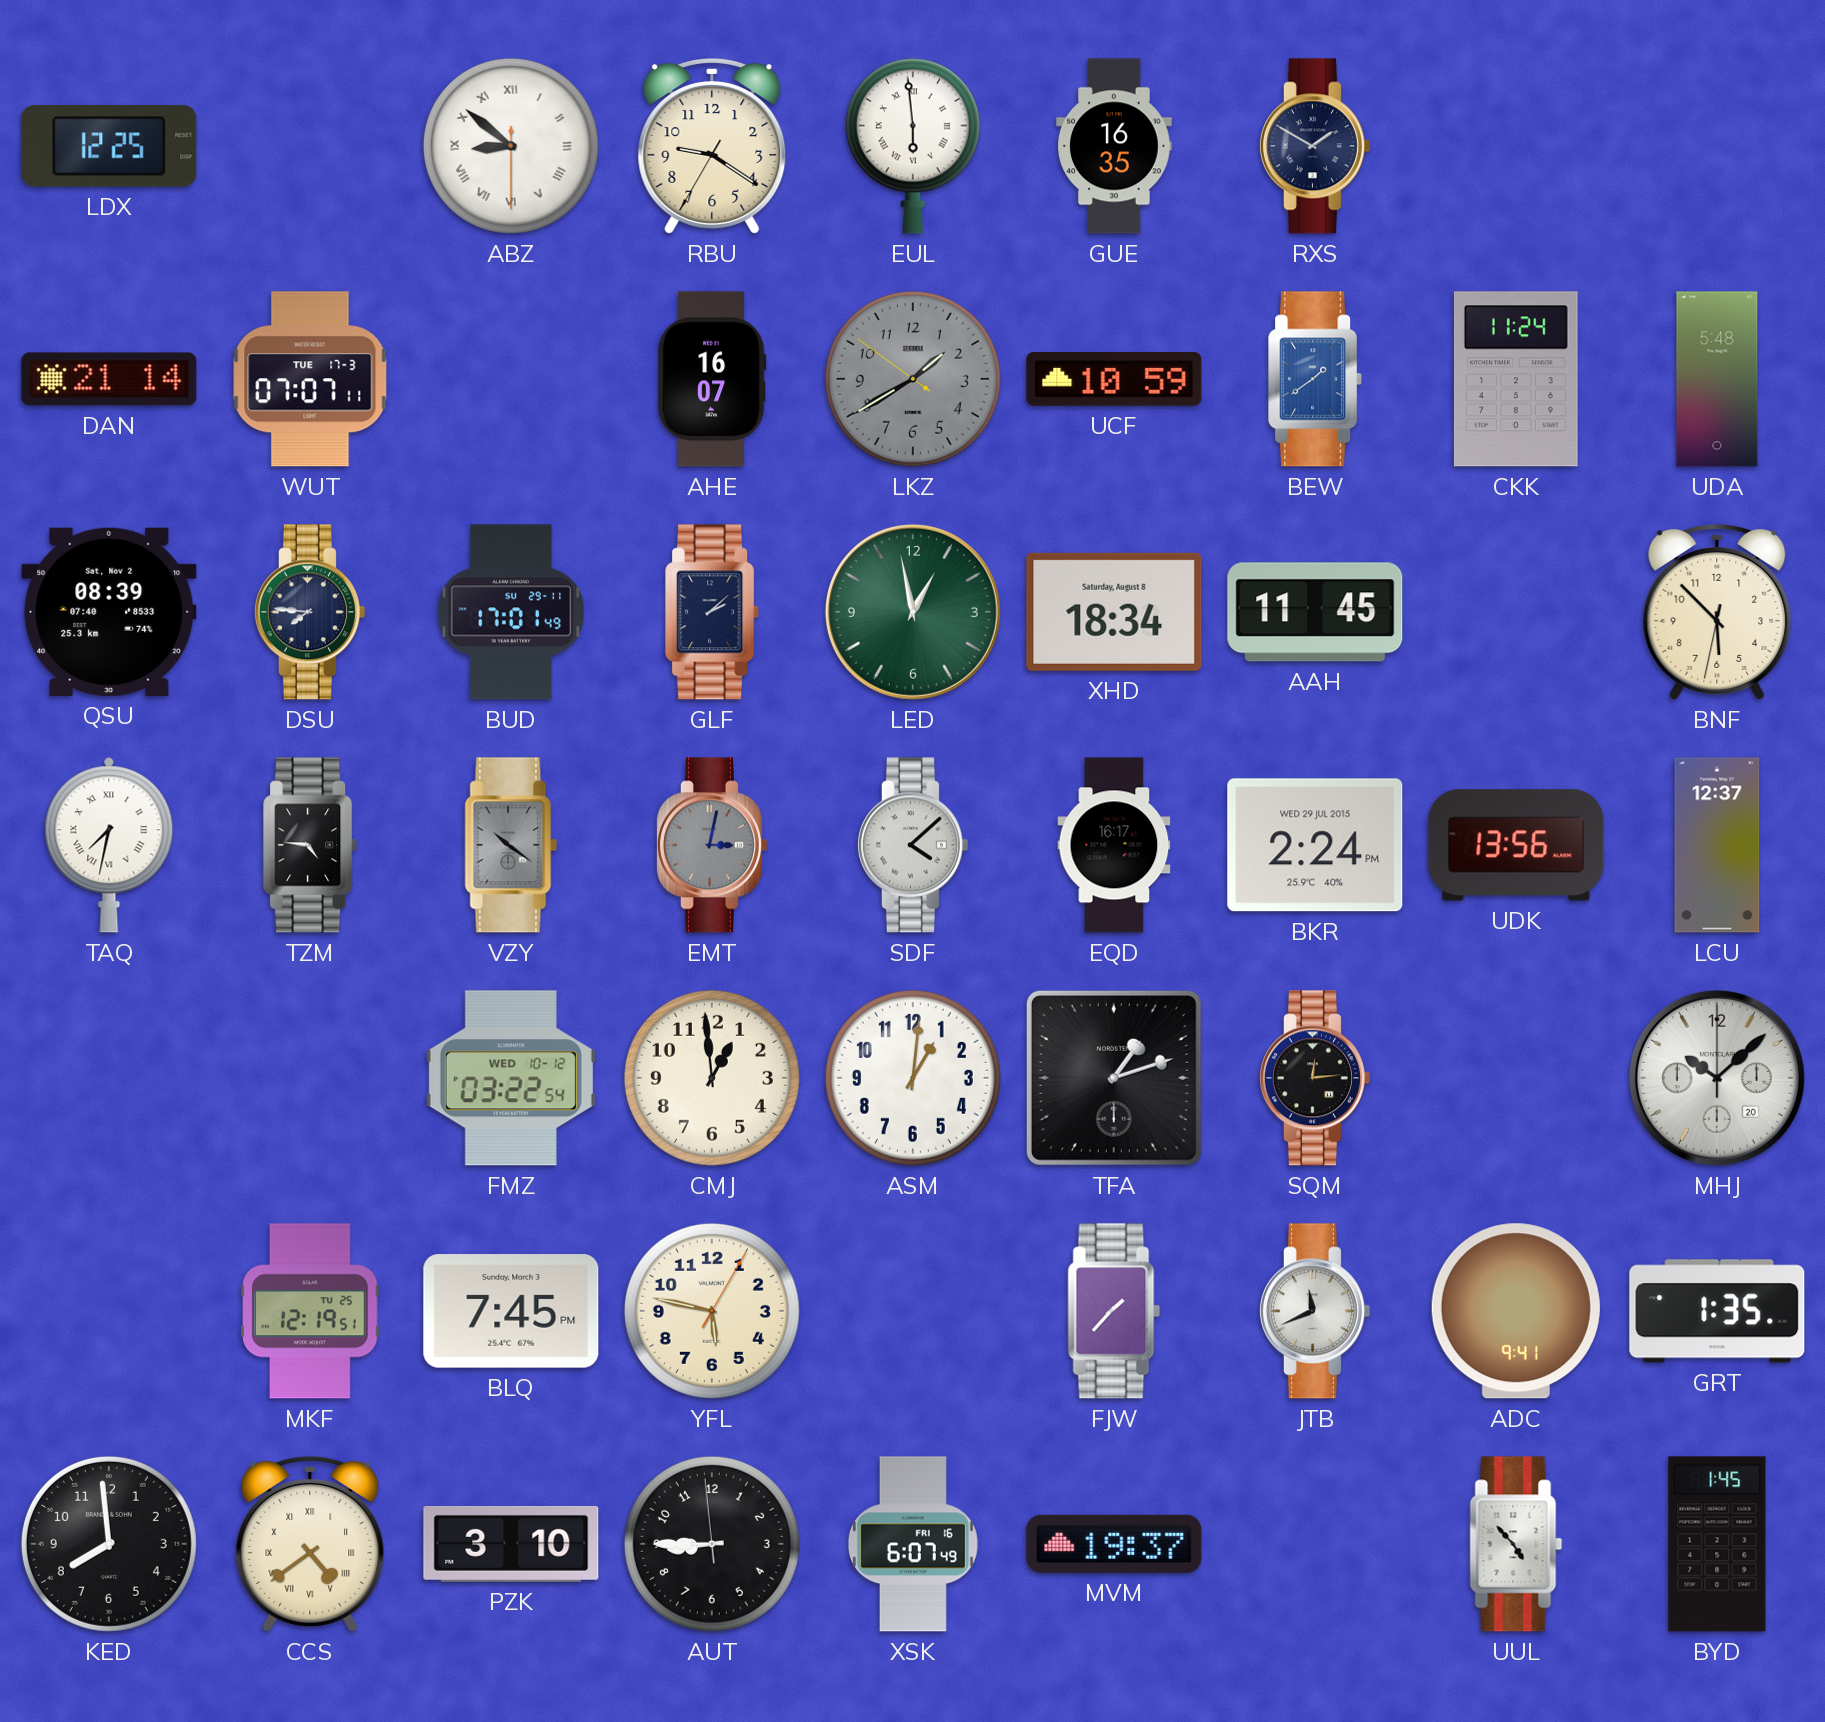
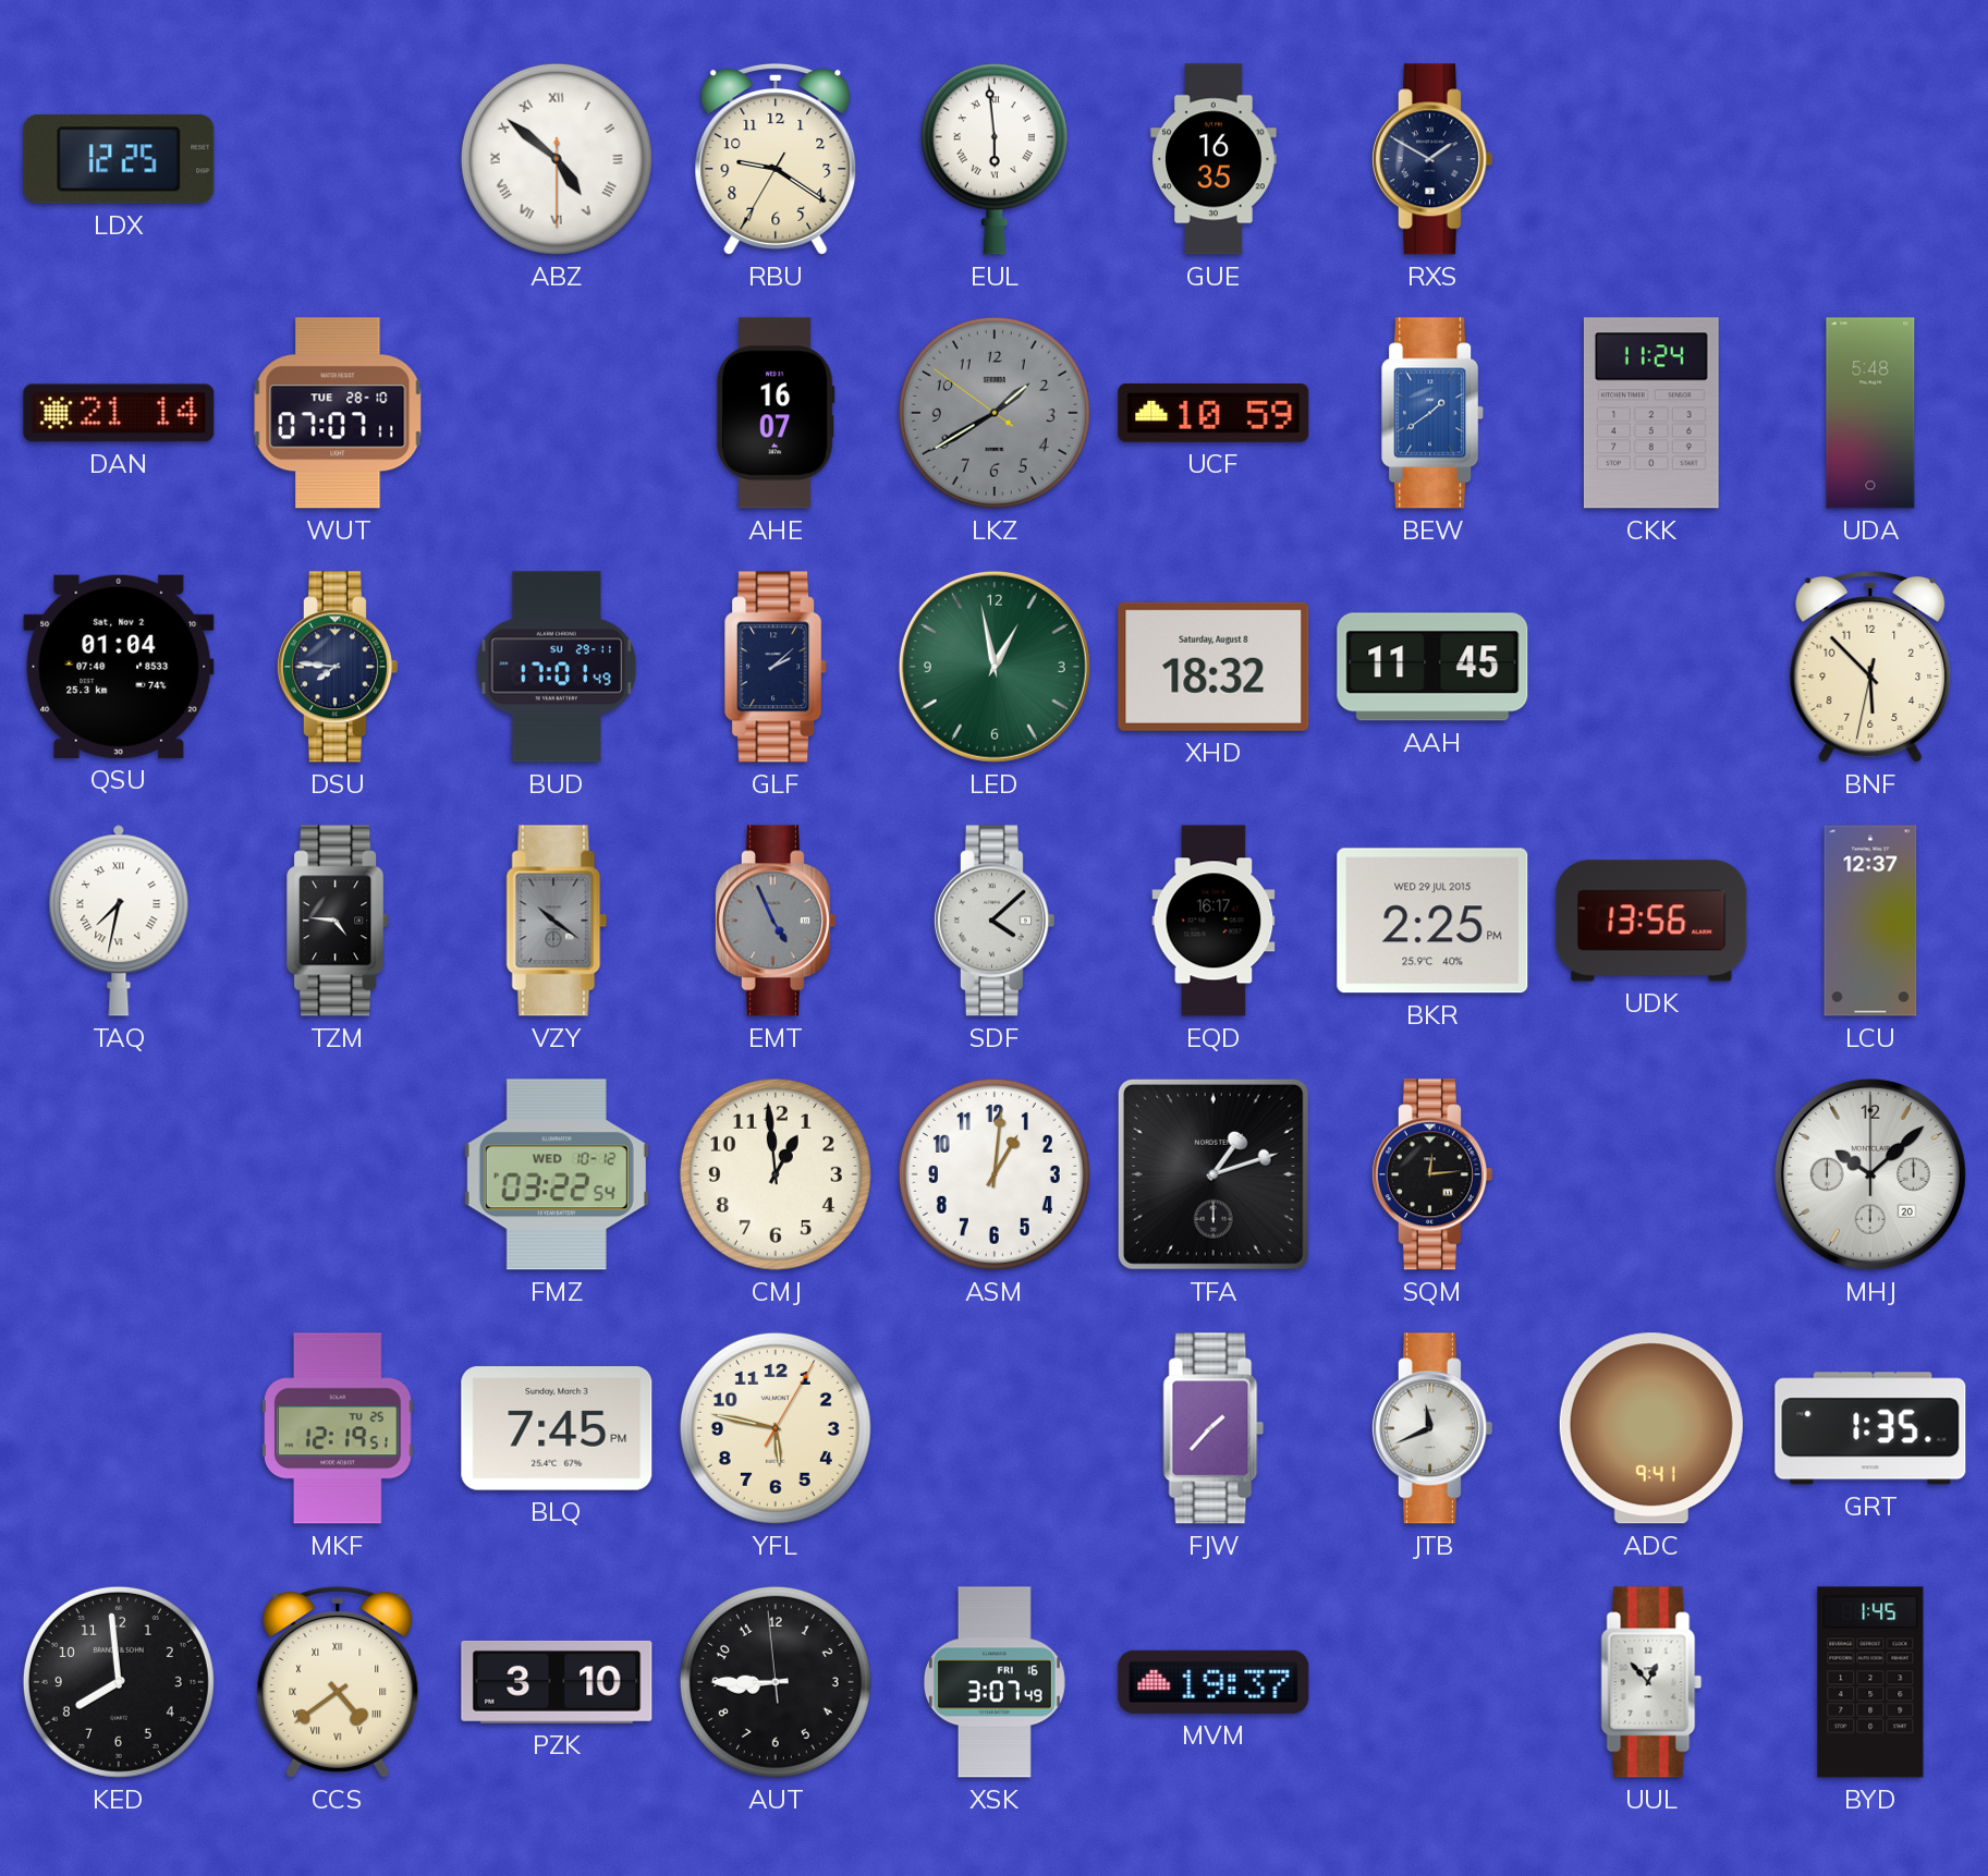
ABZ: 8:51 -> 4:51
WUT date: TUE 17-3 -> TUE 28-10
QSU: 08:39 -> 01:04
XHD: 18:34 -> 18:32
EMT: 3:02 -> 4:56
BKR: 2:24 -> 2:25
XSK: 6:07 -> 3:07
UUL: 4:53 -> 12:53
